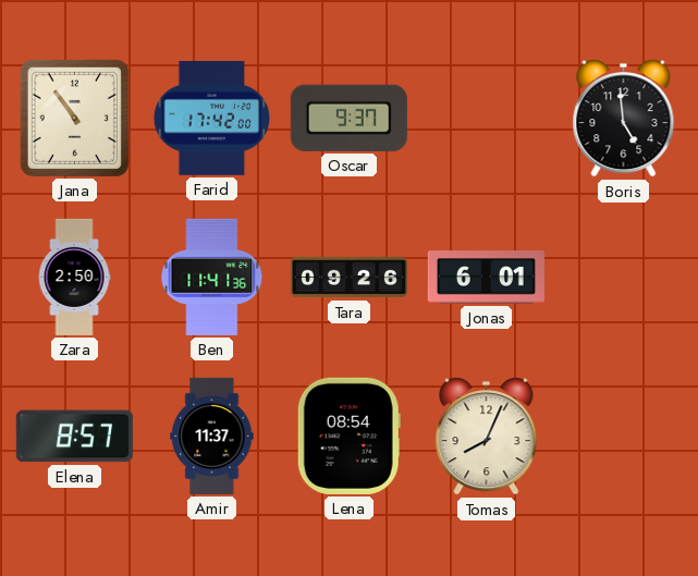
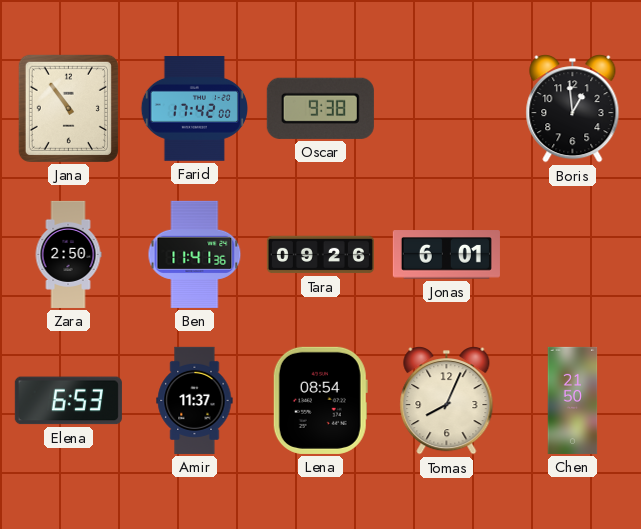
Oscar: 9:37 -> 9:38
Boris: 4:59 -> 12:59
Elena: 8:57 -> 6:53
Chen: none -> 21:50
